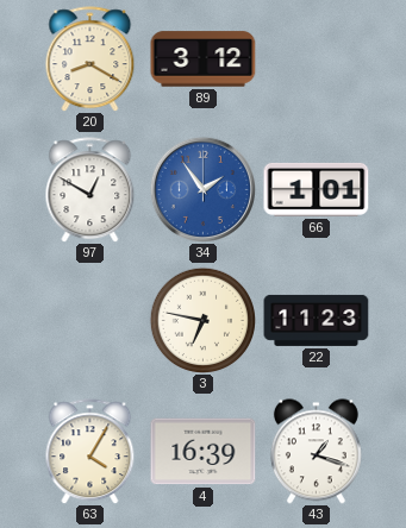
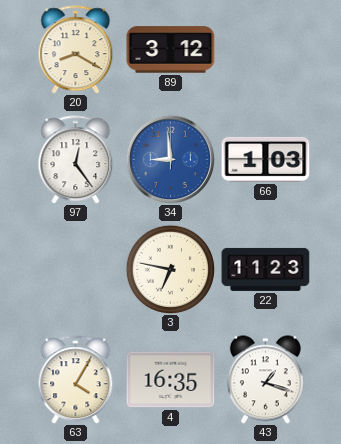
97: 12:50 -> 12:24
34: 1:54 -> 8:59
66: 1:01 -> 1:03
4: 16:39 -> 16:35
